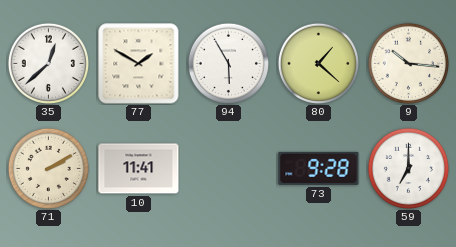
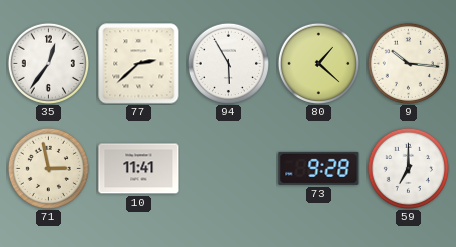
35: 12:38 -> 12:36
77: 1:50 -> 2:38
71: 2:10 -> 2:58
